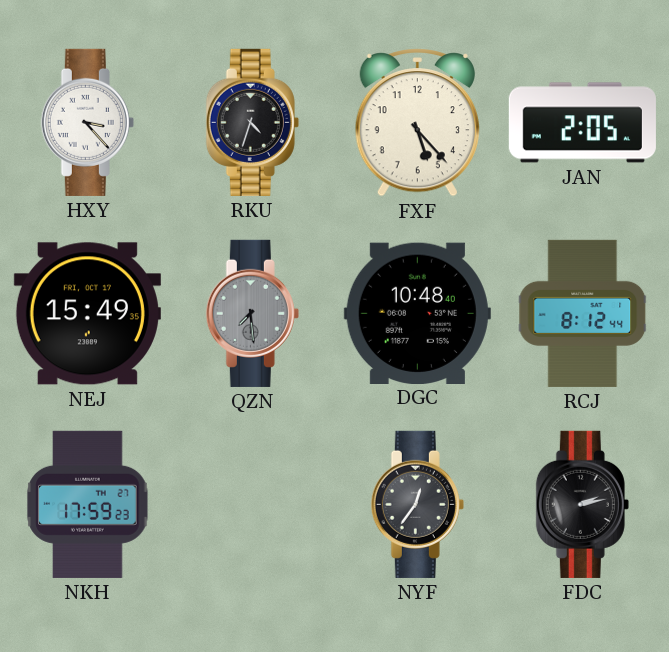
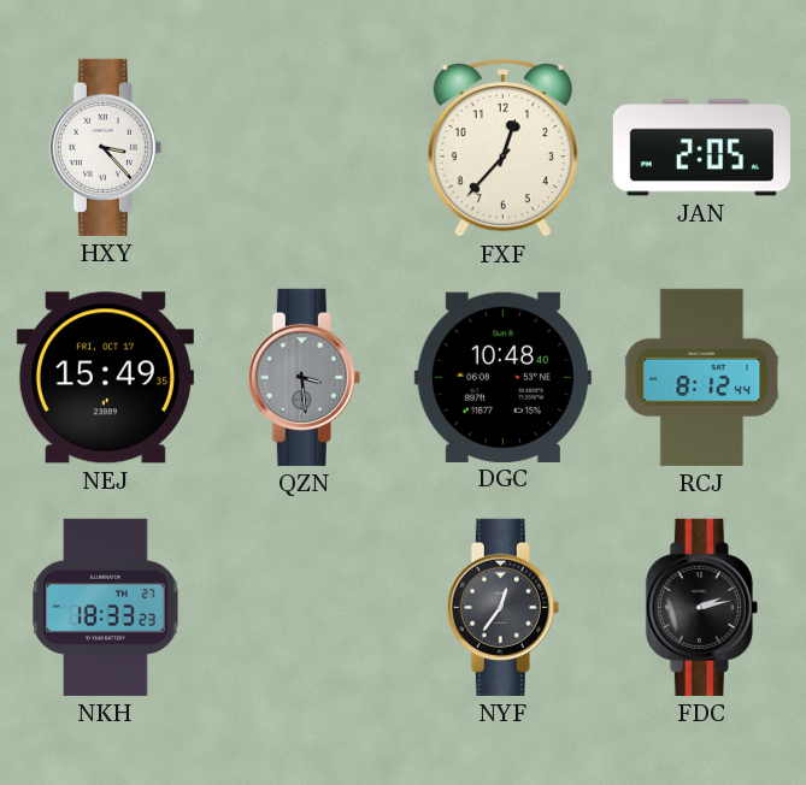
RKU: 4:33 -> none
FXF: 5:23 -> 12:37
QZN: 7:29 -> 3:29
NKH: 17:59 -> 18:33
